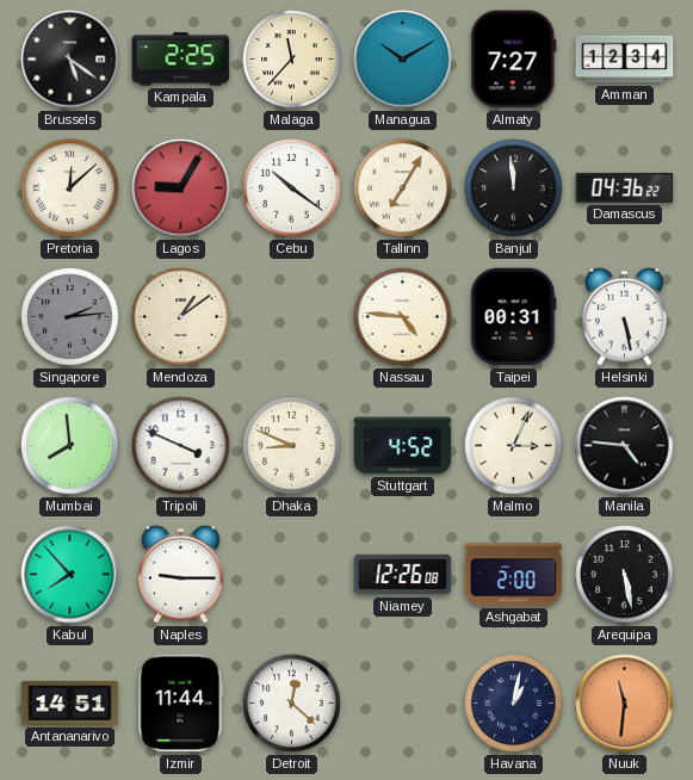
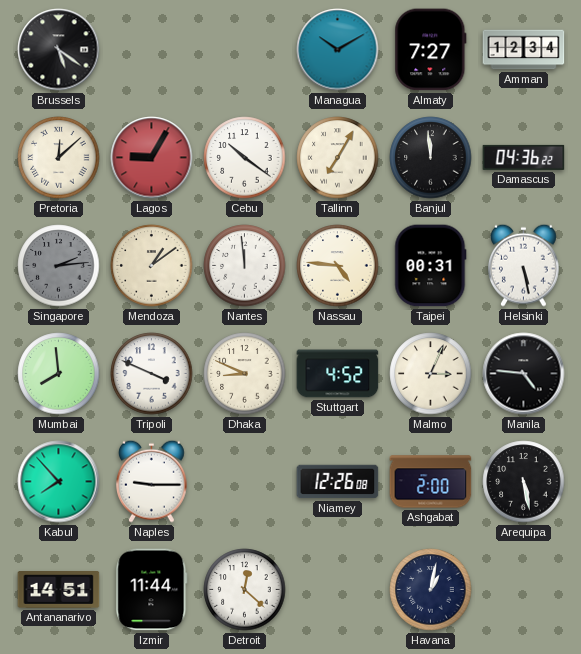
Kampala: 2:25 -> none
Malaga: 11:37 -> none
Nantes: none -> 11:59
Nuuk: 11:31 -> none
